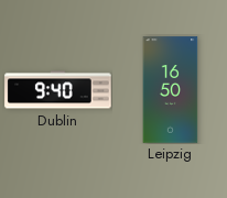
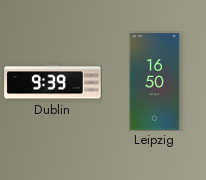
Dublin: 9:40 -> 9:39
